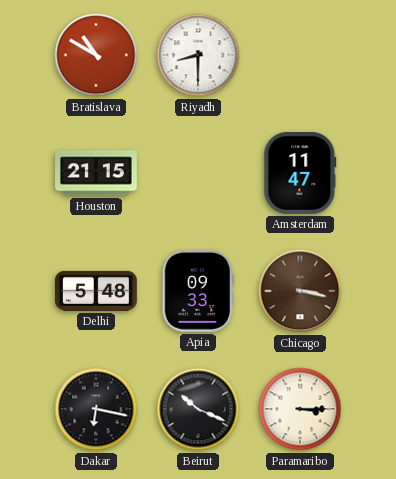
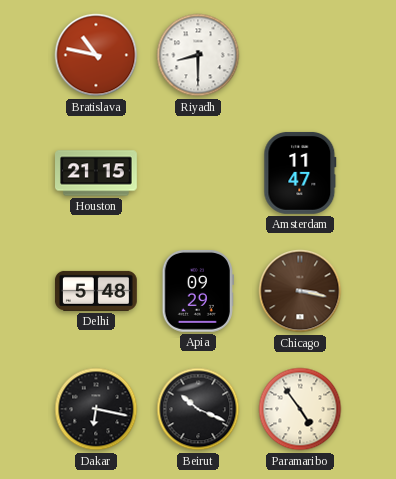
Bratislava: 10:50 -> 10:47
Apia: 09:33 -> 09:29
Paramaribo: 3:15 -> 4:54
